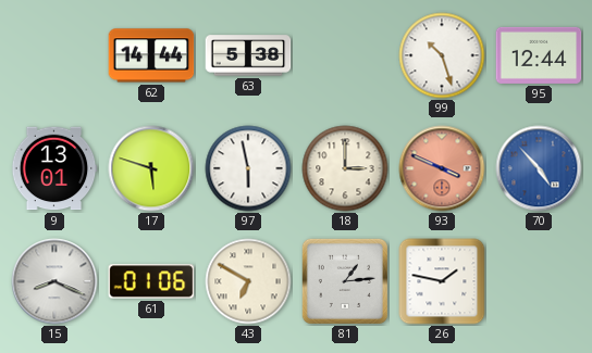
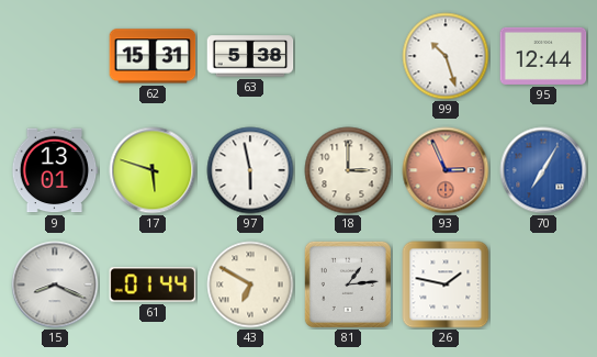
62: 14:44 -> 15:31
93: 3:49 -> 2:56
70: 4:53 -> 7:05
61: 01:06 -> 01:44
